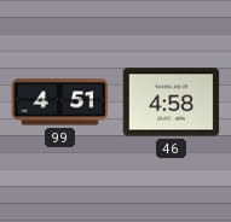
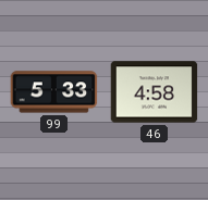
99: 4:51 -> 5:33
